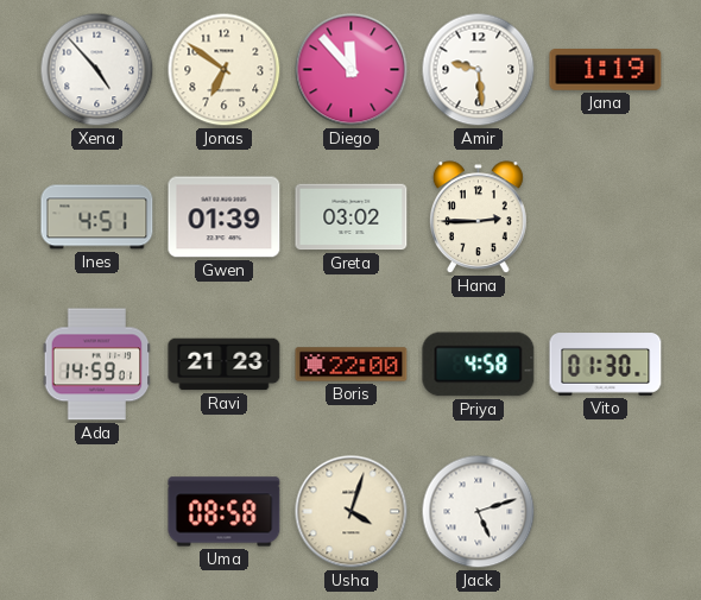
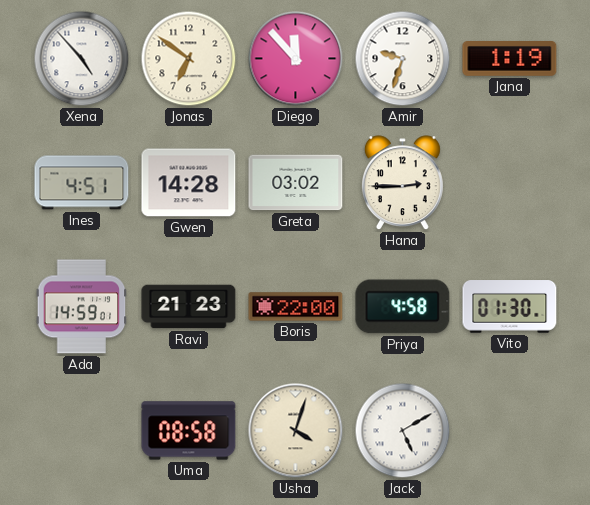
Amir: 9:29 -> 9:33
Gwen: 01:39 -> 14:28
Jack: 5:12 -> 5:10
